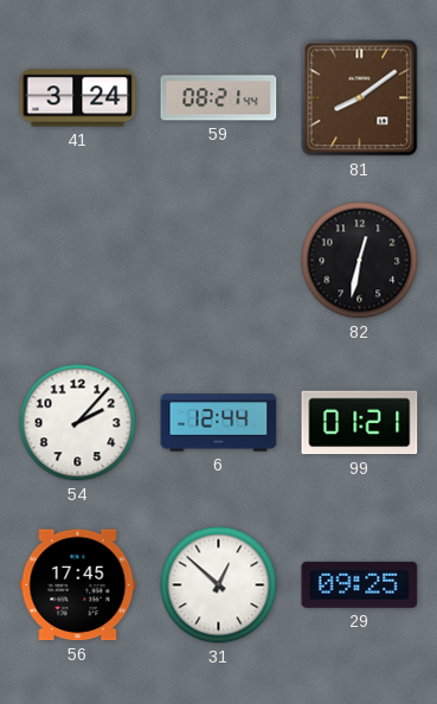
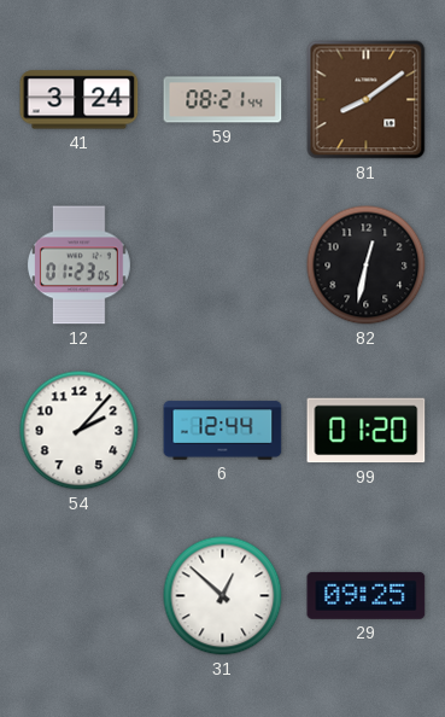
12: none -> 01:23
99: 01:21 -> 01:20
56: 17:45 -> none
